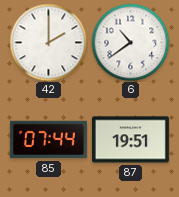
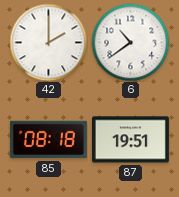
85: 07:44 -> 08:18
